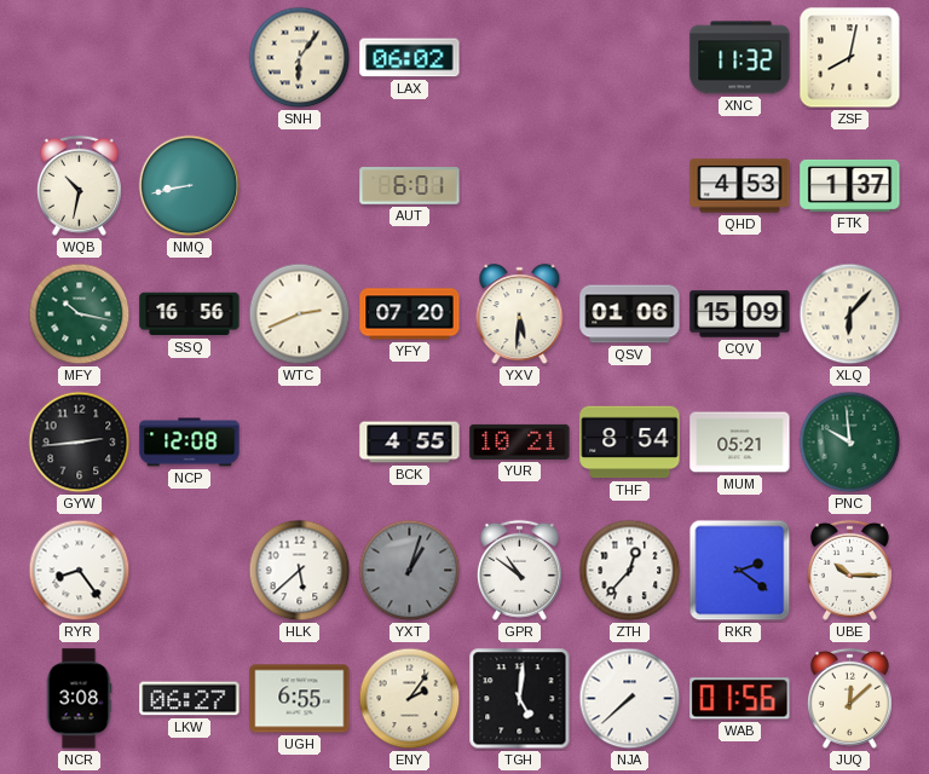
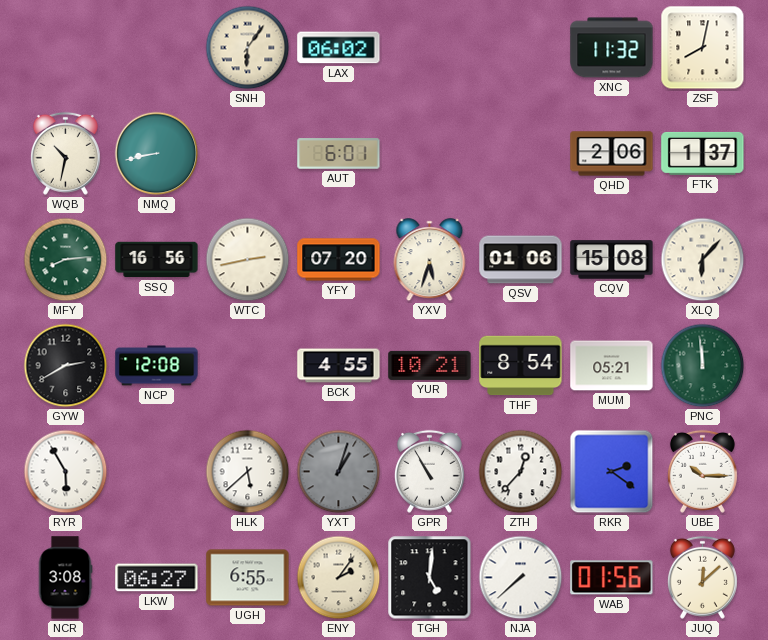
QHD: 4:53 -> 2:06
MFY: 10:17 -> 8:14
WTC: 2:41 -> 2:43
YXV: 5:31 -> 5:33
CQV: 15:09 -> 15:08
GYW: 2:44 -> 2:40
PNC: 9:59 -> 11:59
RYR: 8:24 -> 5:55
GPR: 10:51 -> 10:55
